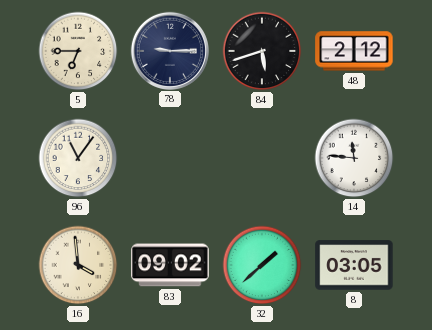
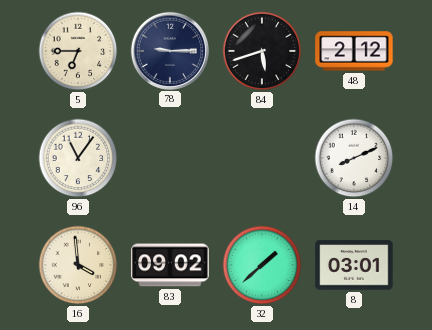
14: 11:46 -> 8:11
8: 03:05 -> 03:01
